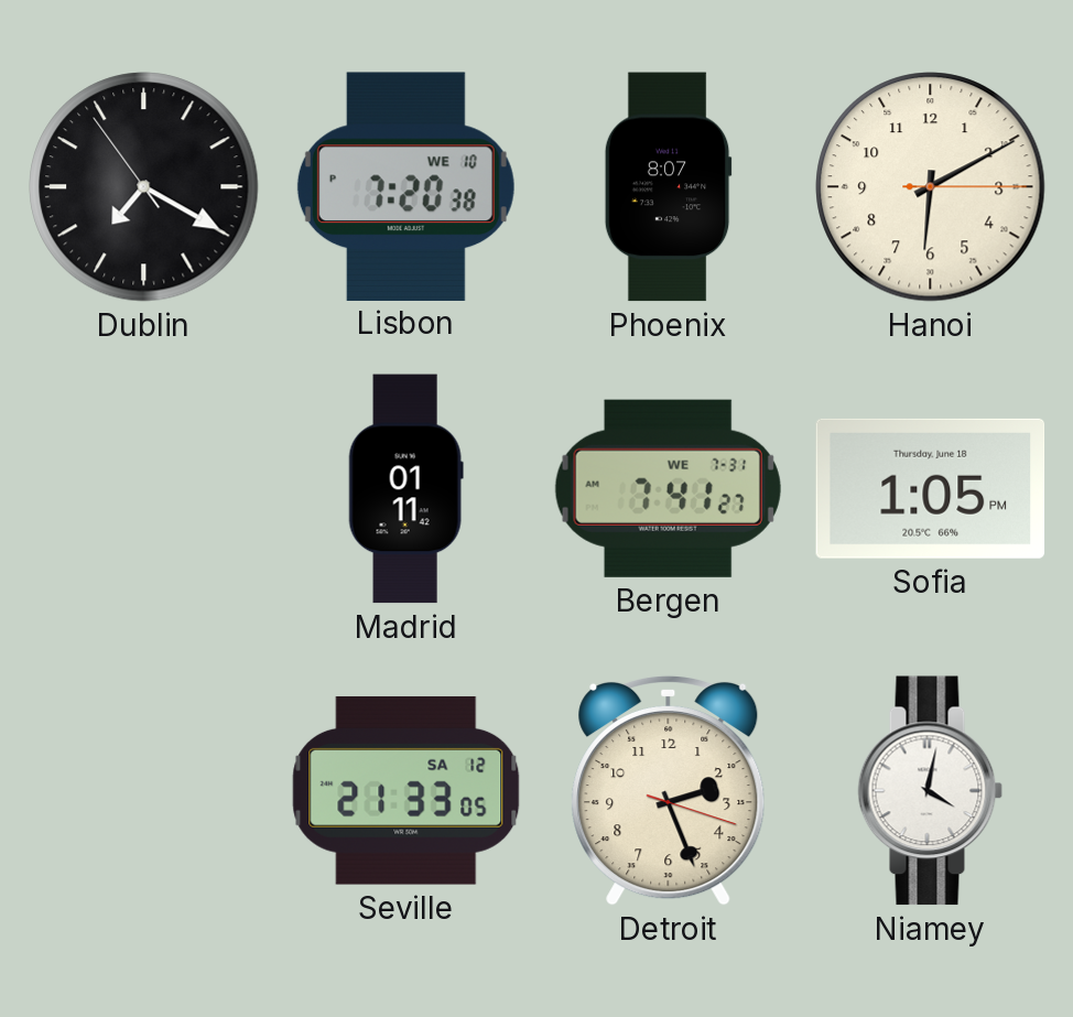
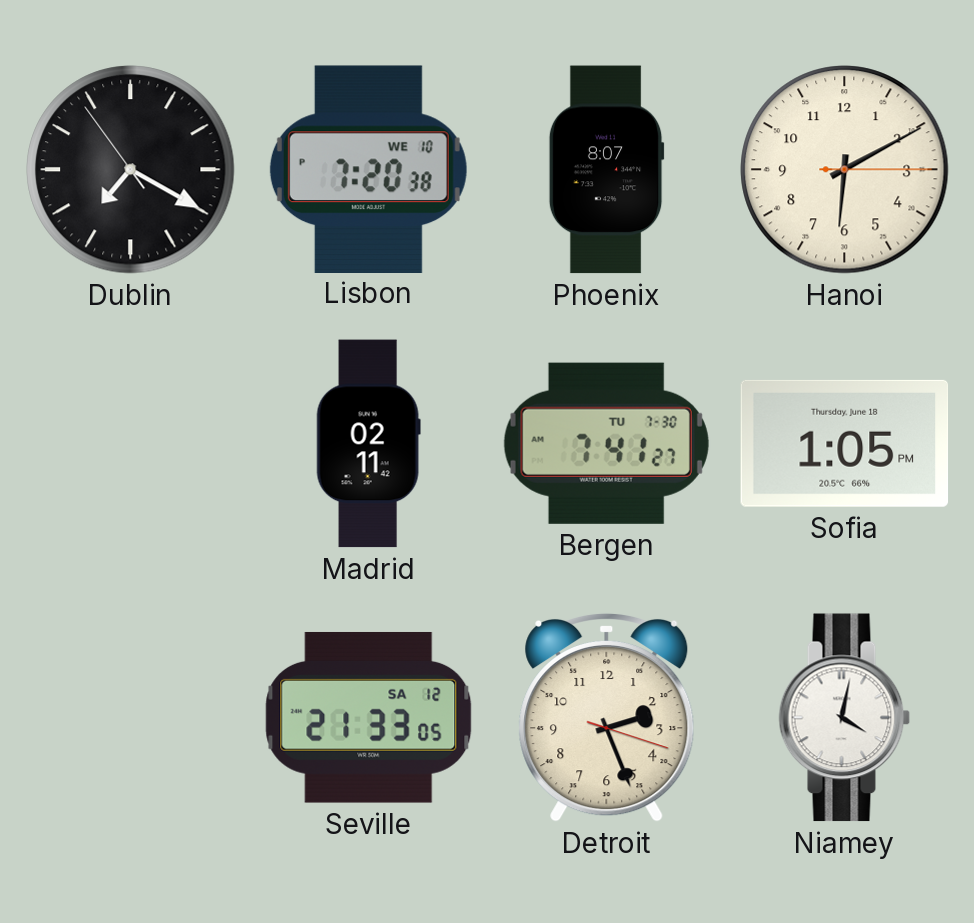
Madrid: 01:11 -> 02:11
Bergen date: WE 7-31 -> TU 7-30
